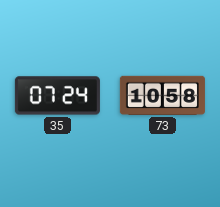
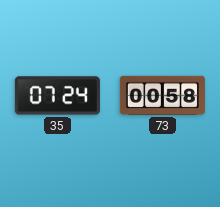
73: 10:58 -> 00:58
